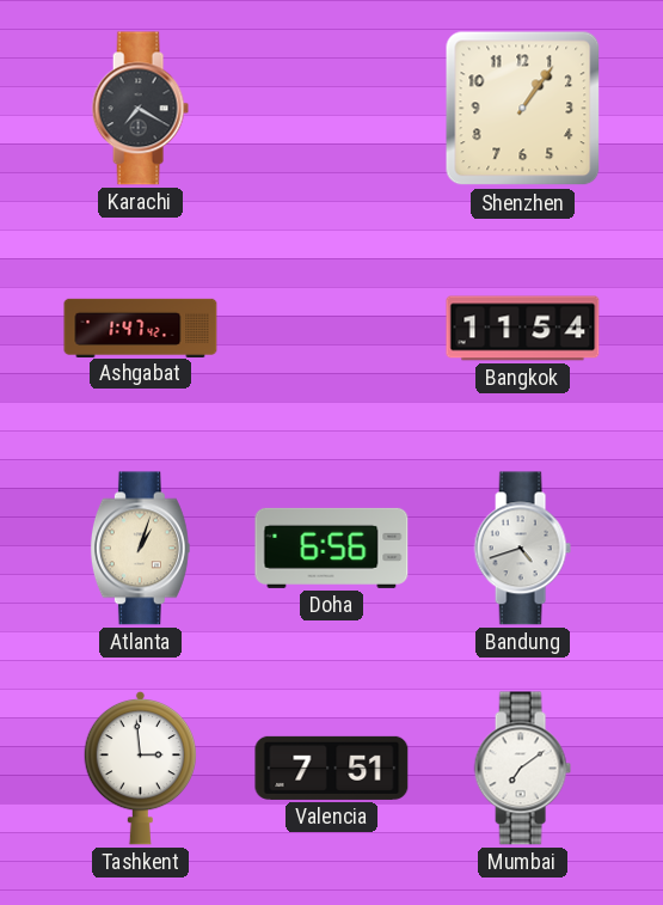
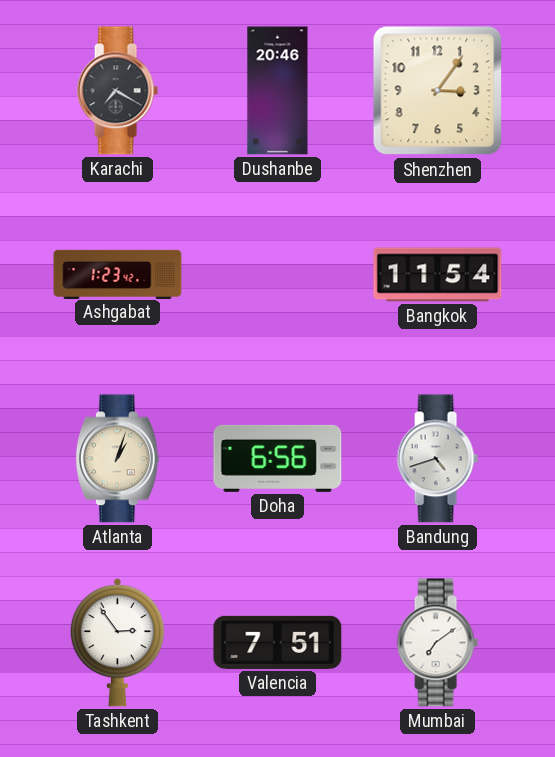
Dushanbe: none -> 20:46
Shenzhen: 1:06 -> 3:06
Ashgabat: 1:47 -> 1:23
Tashkent: 2:59 -> 2:54
